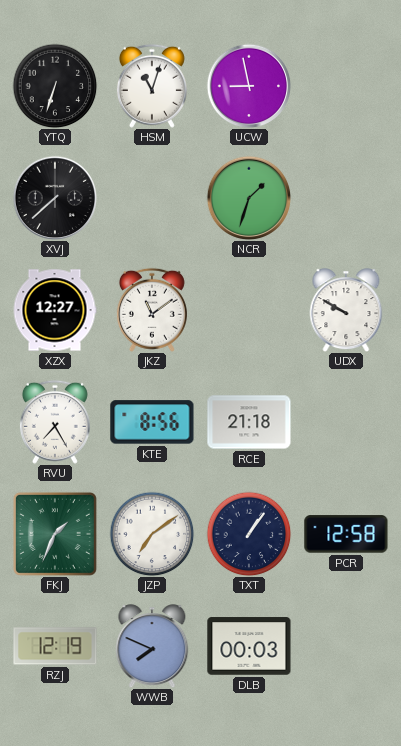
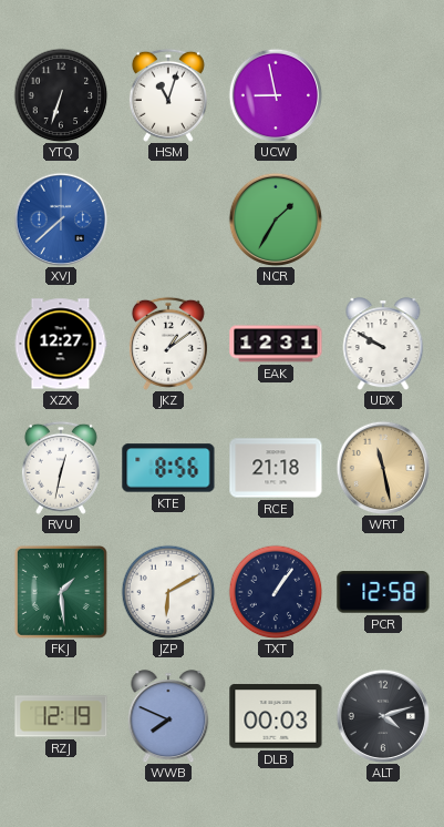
XVJ dial: black -> blue
NCR: 1:33 -> 1:35
JKZ: 11:09 -> 1:09
EAK: none -> 12:31
RVU: 7:25 -> 12:32
WRT: none -> 11:28
FKJ: 1:34 -> 1:29
JZP: 7:09 -> 6:10
ALT: none -> 4:12
